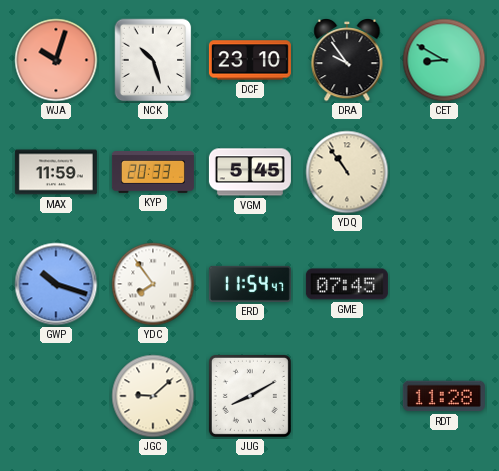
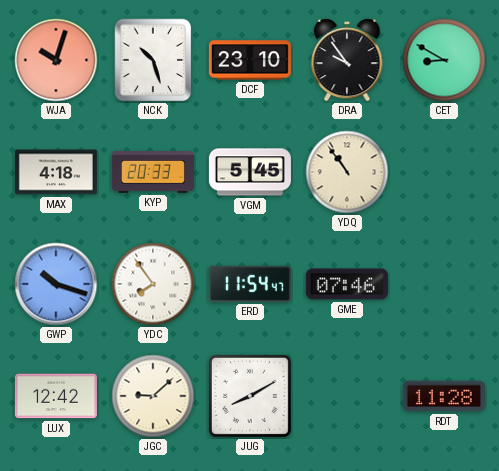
MAX: 11:59 -> 4:18
GME: 07:45 -> 07:46
LUX: none -> 12:42
